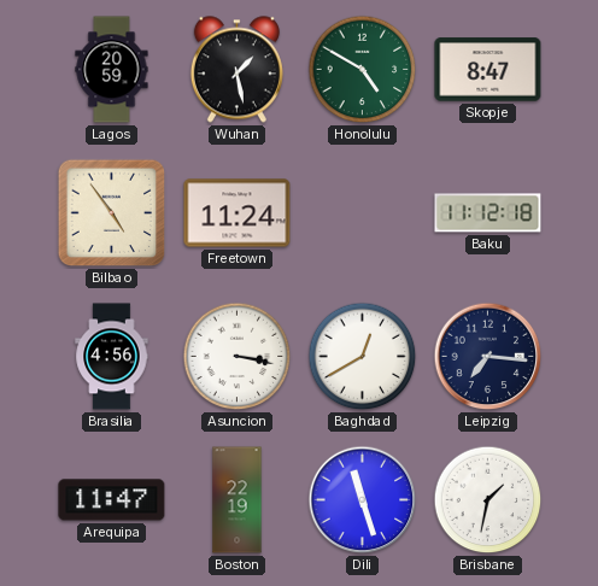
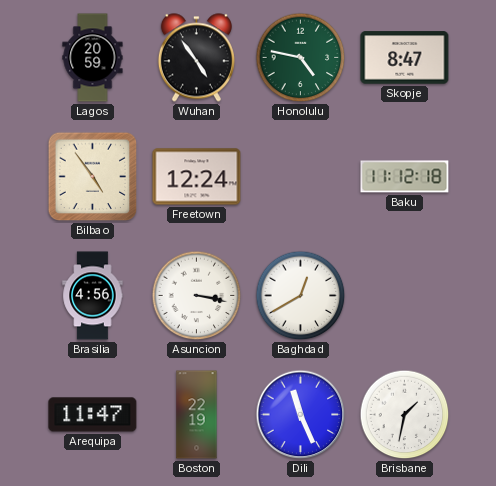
Wuhan: 1:28 -> 4:54
Honolulu: 4:50 -> 4:47
Freetown: 11:24 -> 12:24
Leipzig: 7:16 -> none
Dili: 11:27 -> 11:26
